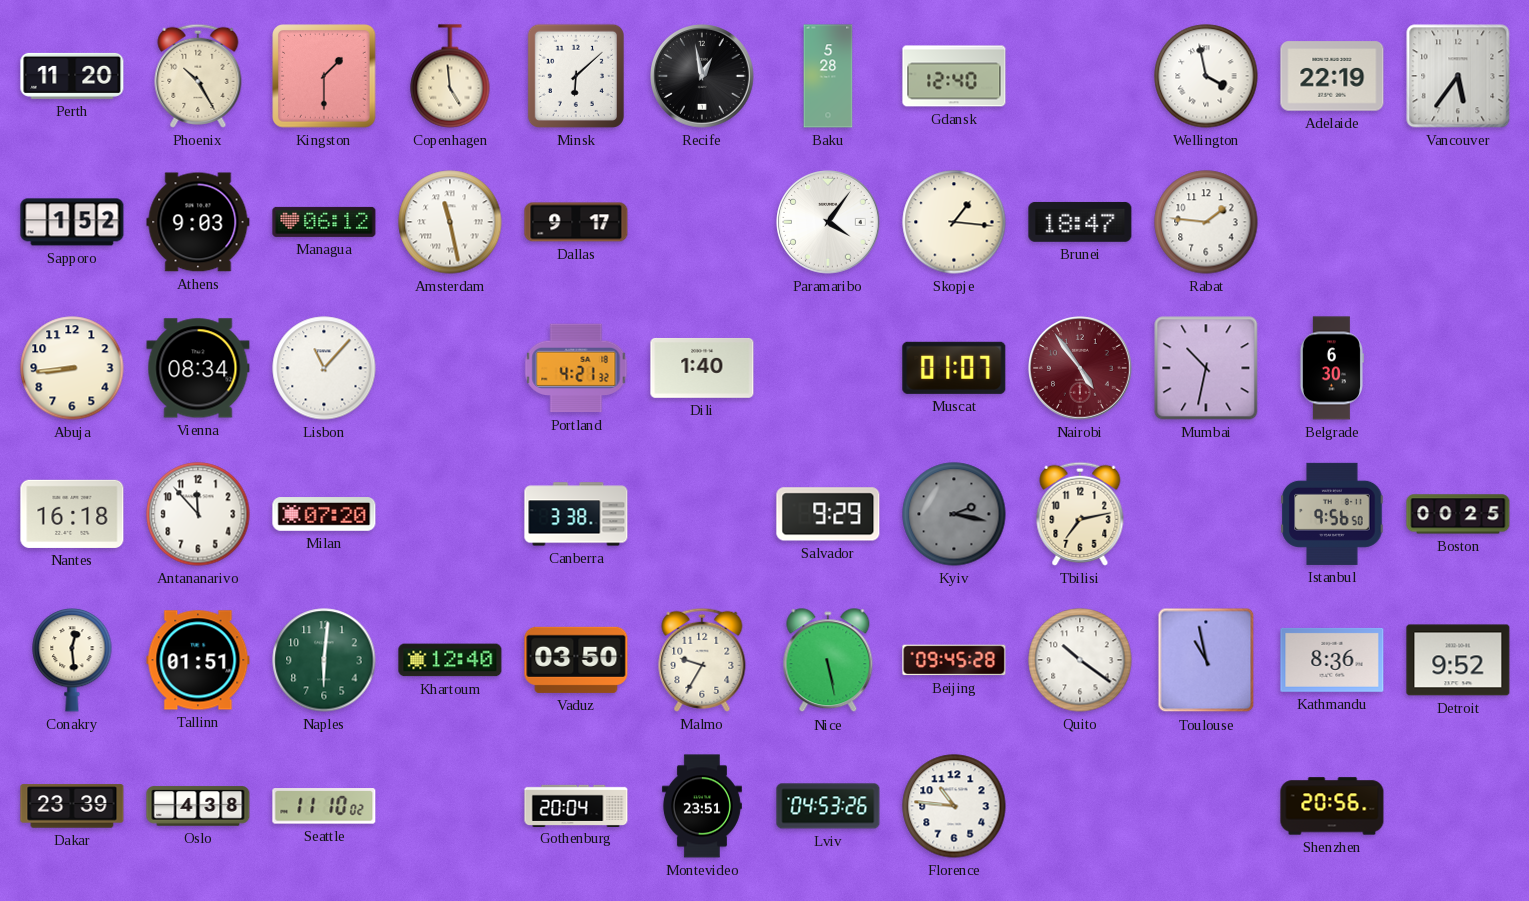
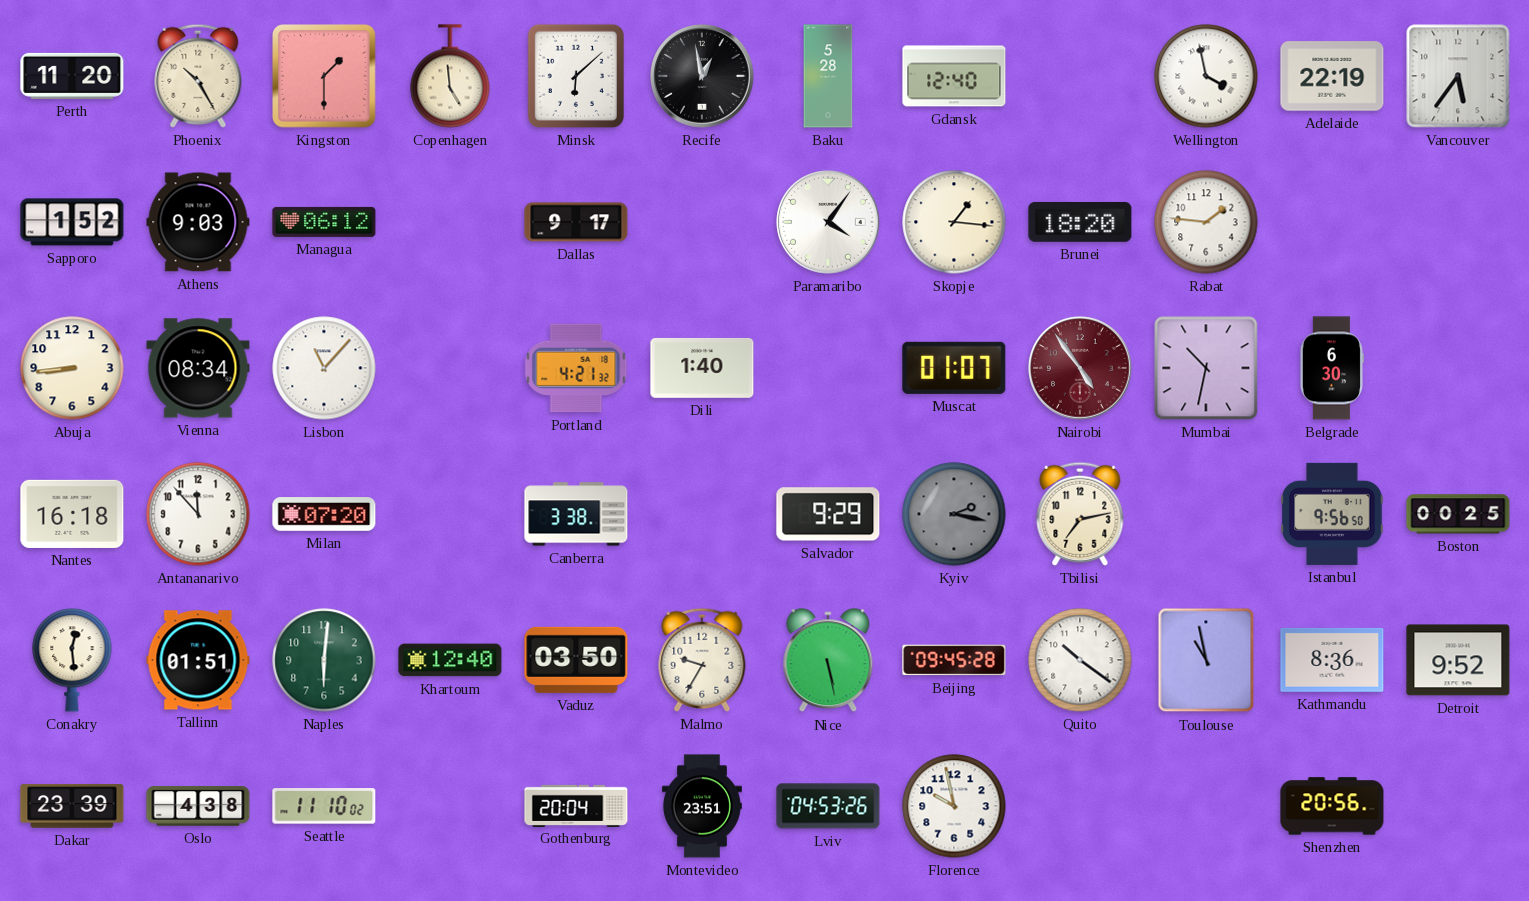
Amsterdam: 11:28 -> none
Brunei: 18:47 -> 18:20
Florence: 10:46 -> 9:58
